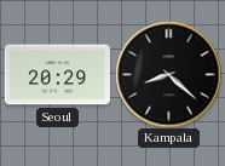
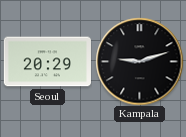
Kampala: 8:22 -> 9:12
